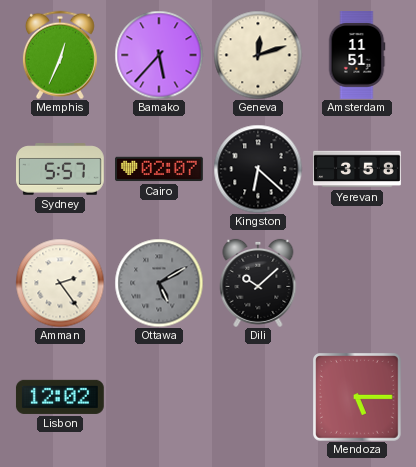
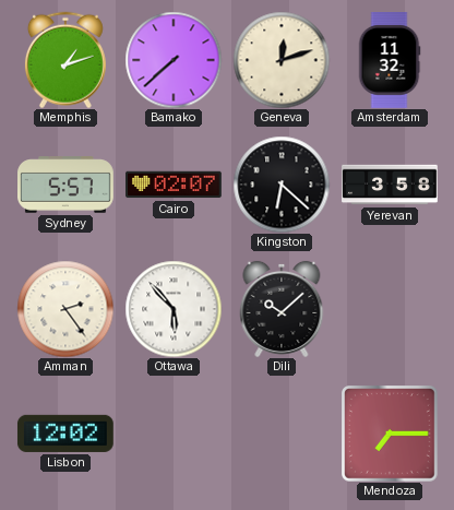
Memphis: 12:34 -> 1:12
Bamako: 5:37 -> 7:38
Amsterdam: 11:51 -> 11:32
Ottawa: 5:10 -> 5:53
Ottawa dial: grey -> white
Mendoza: 5:15 -> 7:15
